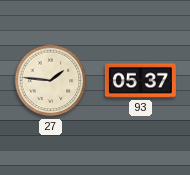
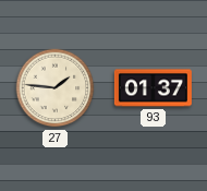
93: 05:37 -> 01:37
